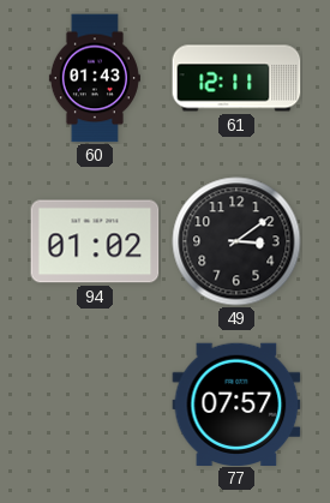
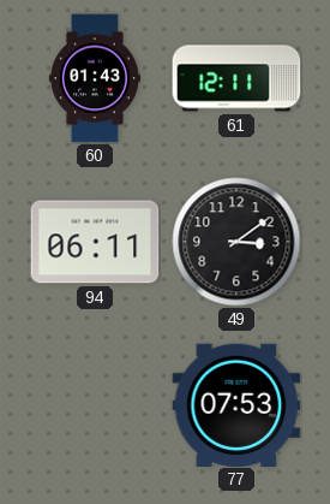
94: 01:02 -> 06:11
77: 07:57 -> 07:53
